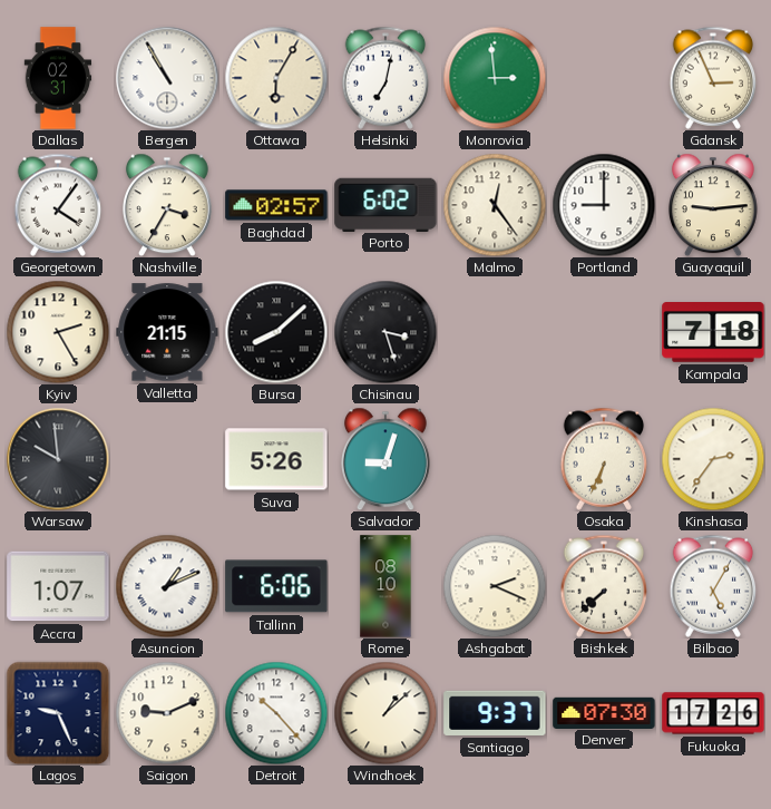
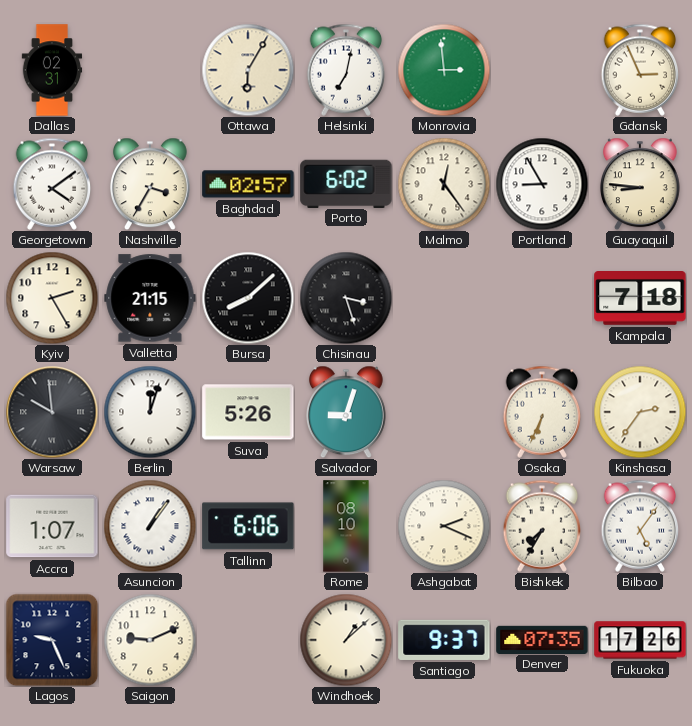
Bergen: 10:55 -> none
Georgetown: 4:06 -> 4:09
Portland: 9:00 -> 8:55
Guayaquil: 9:14 -> 8:46
Berlin: none -> 12:03
Asuncion: 1:11 -> 1:06
Bishkek: 7:38 -> 7:35
Bilbao: 5:05 -> 5:06
Detroit: 10:23 -> none
Denver: 07:30 -> 07:35
